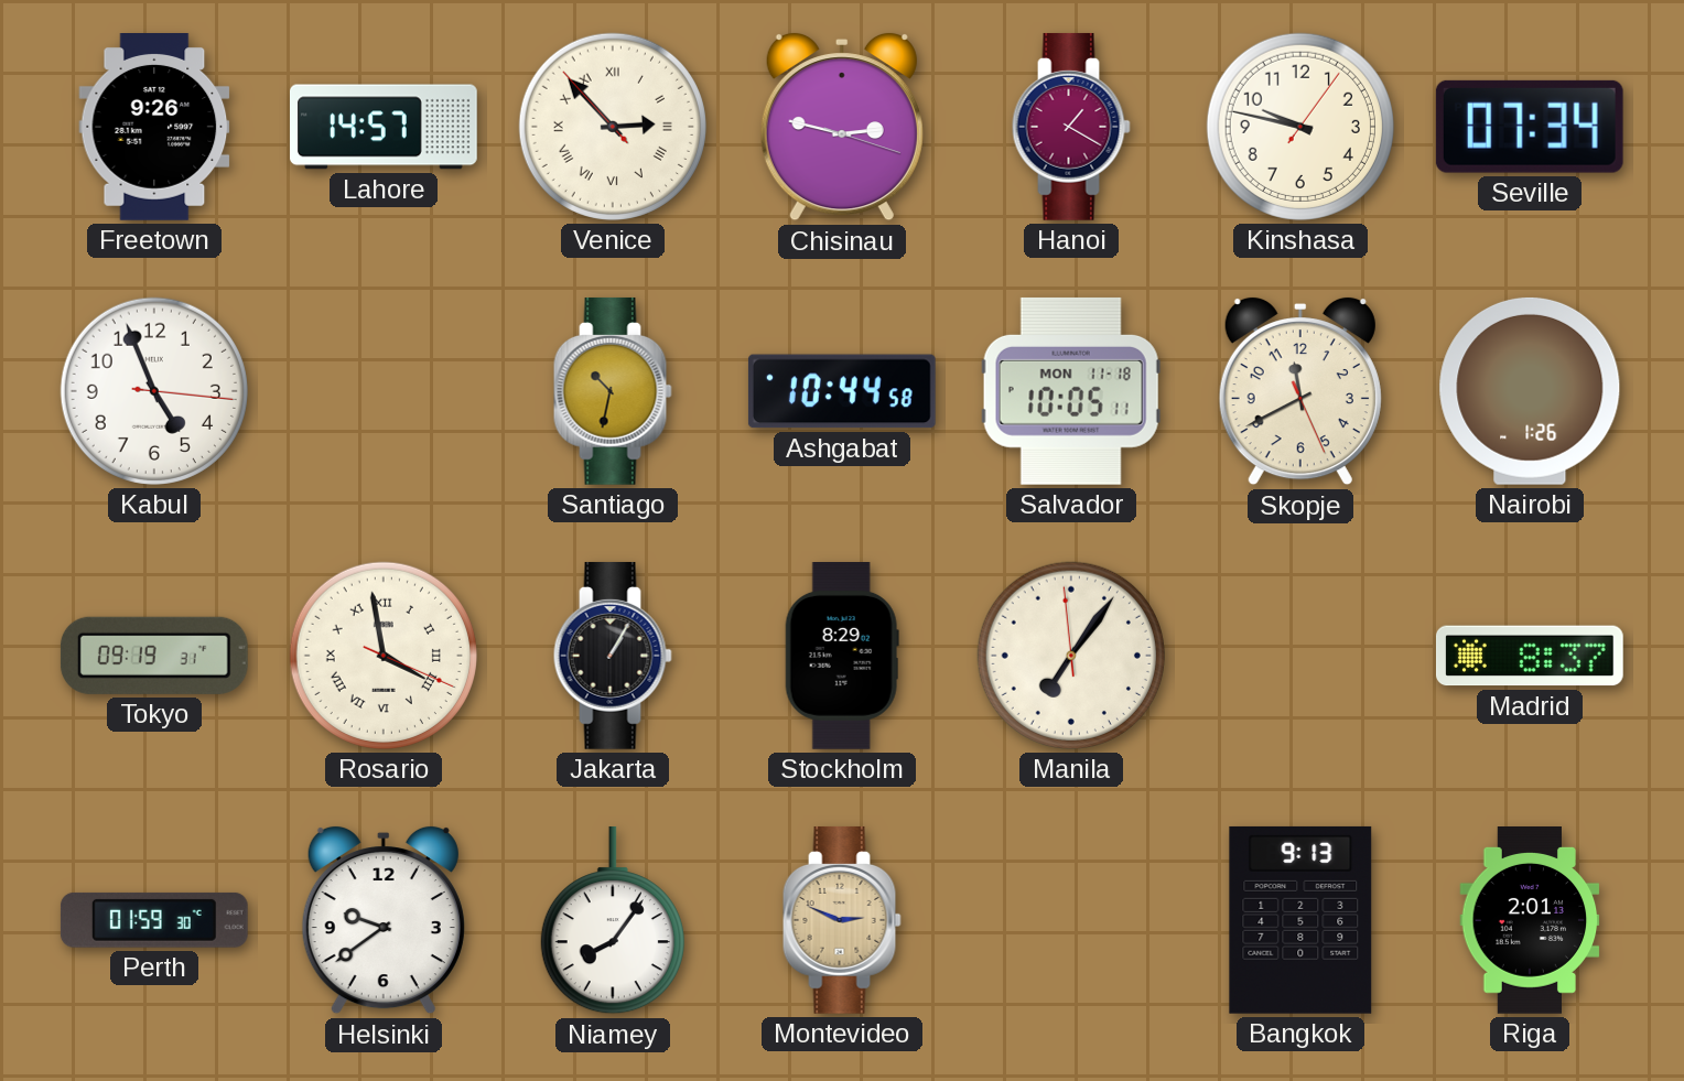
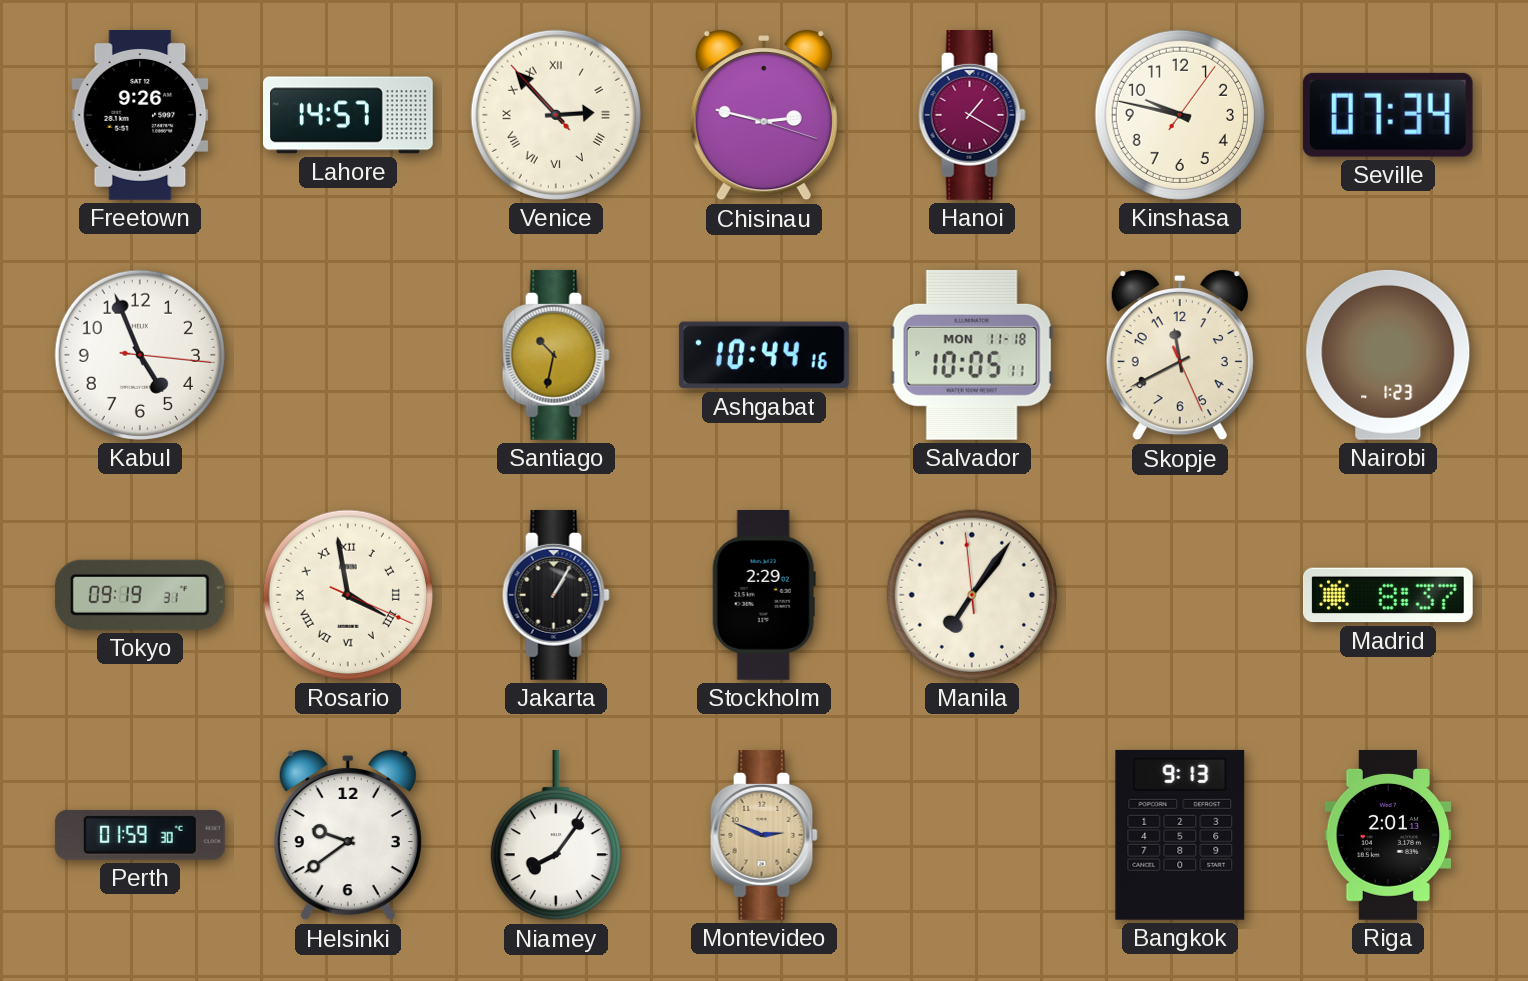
Ashgabat: 10:44:58 -> 10:44:16
Nairobi: 1:26 -> 1:23
Stockholm: 8:29 -> 2:29
